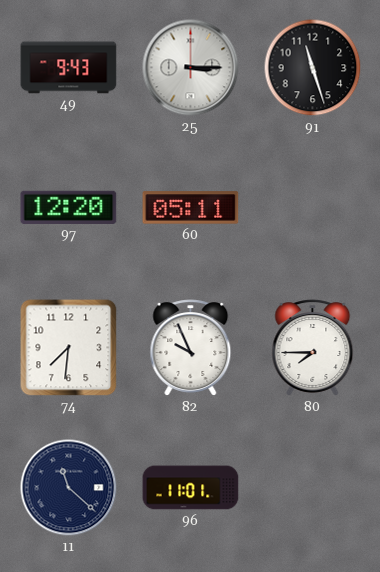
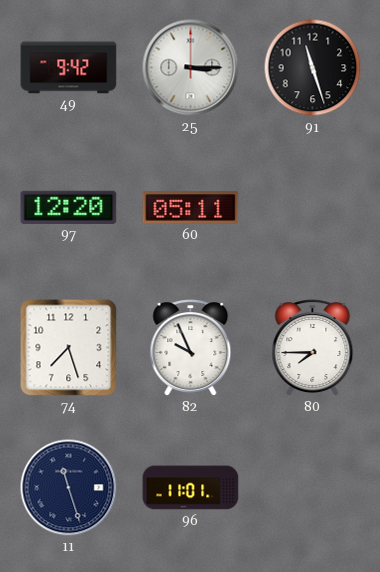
49: 9:43 -> 9:42
74: 7:31 -> 7:27
11: 11:22 -> 11:27
